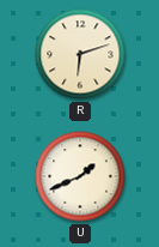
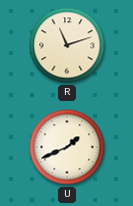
R: 6:12 -> 11:12
